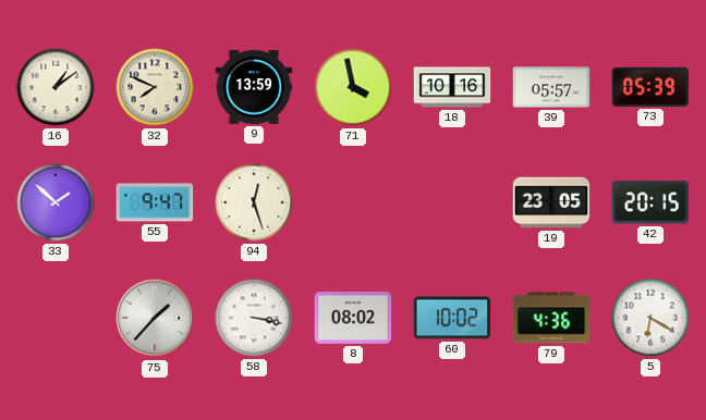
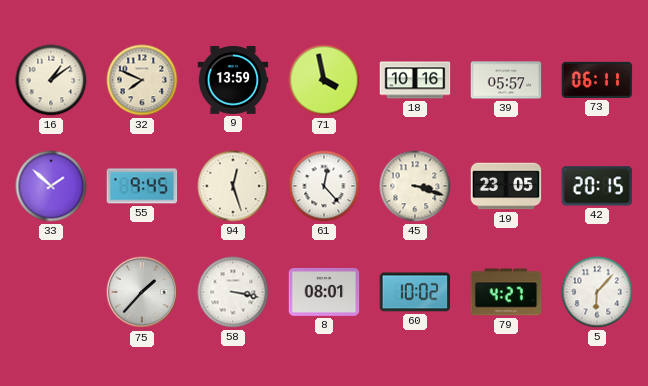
73: 05:39 -> 06:11
55: 9:47 -> 9:45
61: none -> 12:23
45: none -> 3:18
8: 08:02 -> 08:01
79: 4:36 -> 4:27
5: 6:20 -> 6:07
